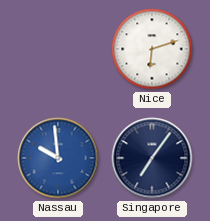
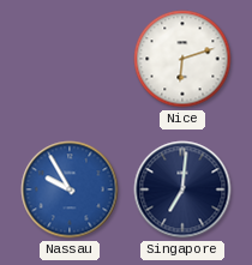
Nassau: 9:59 -> 9:55
Singapore: 7:06 -> 7:01
